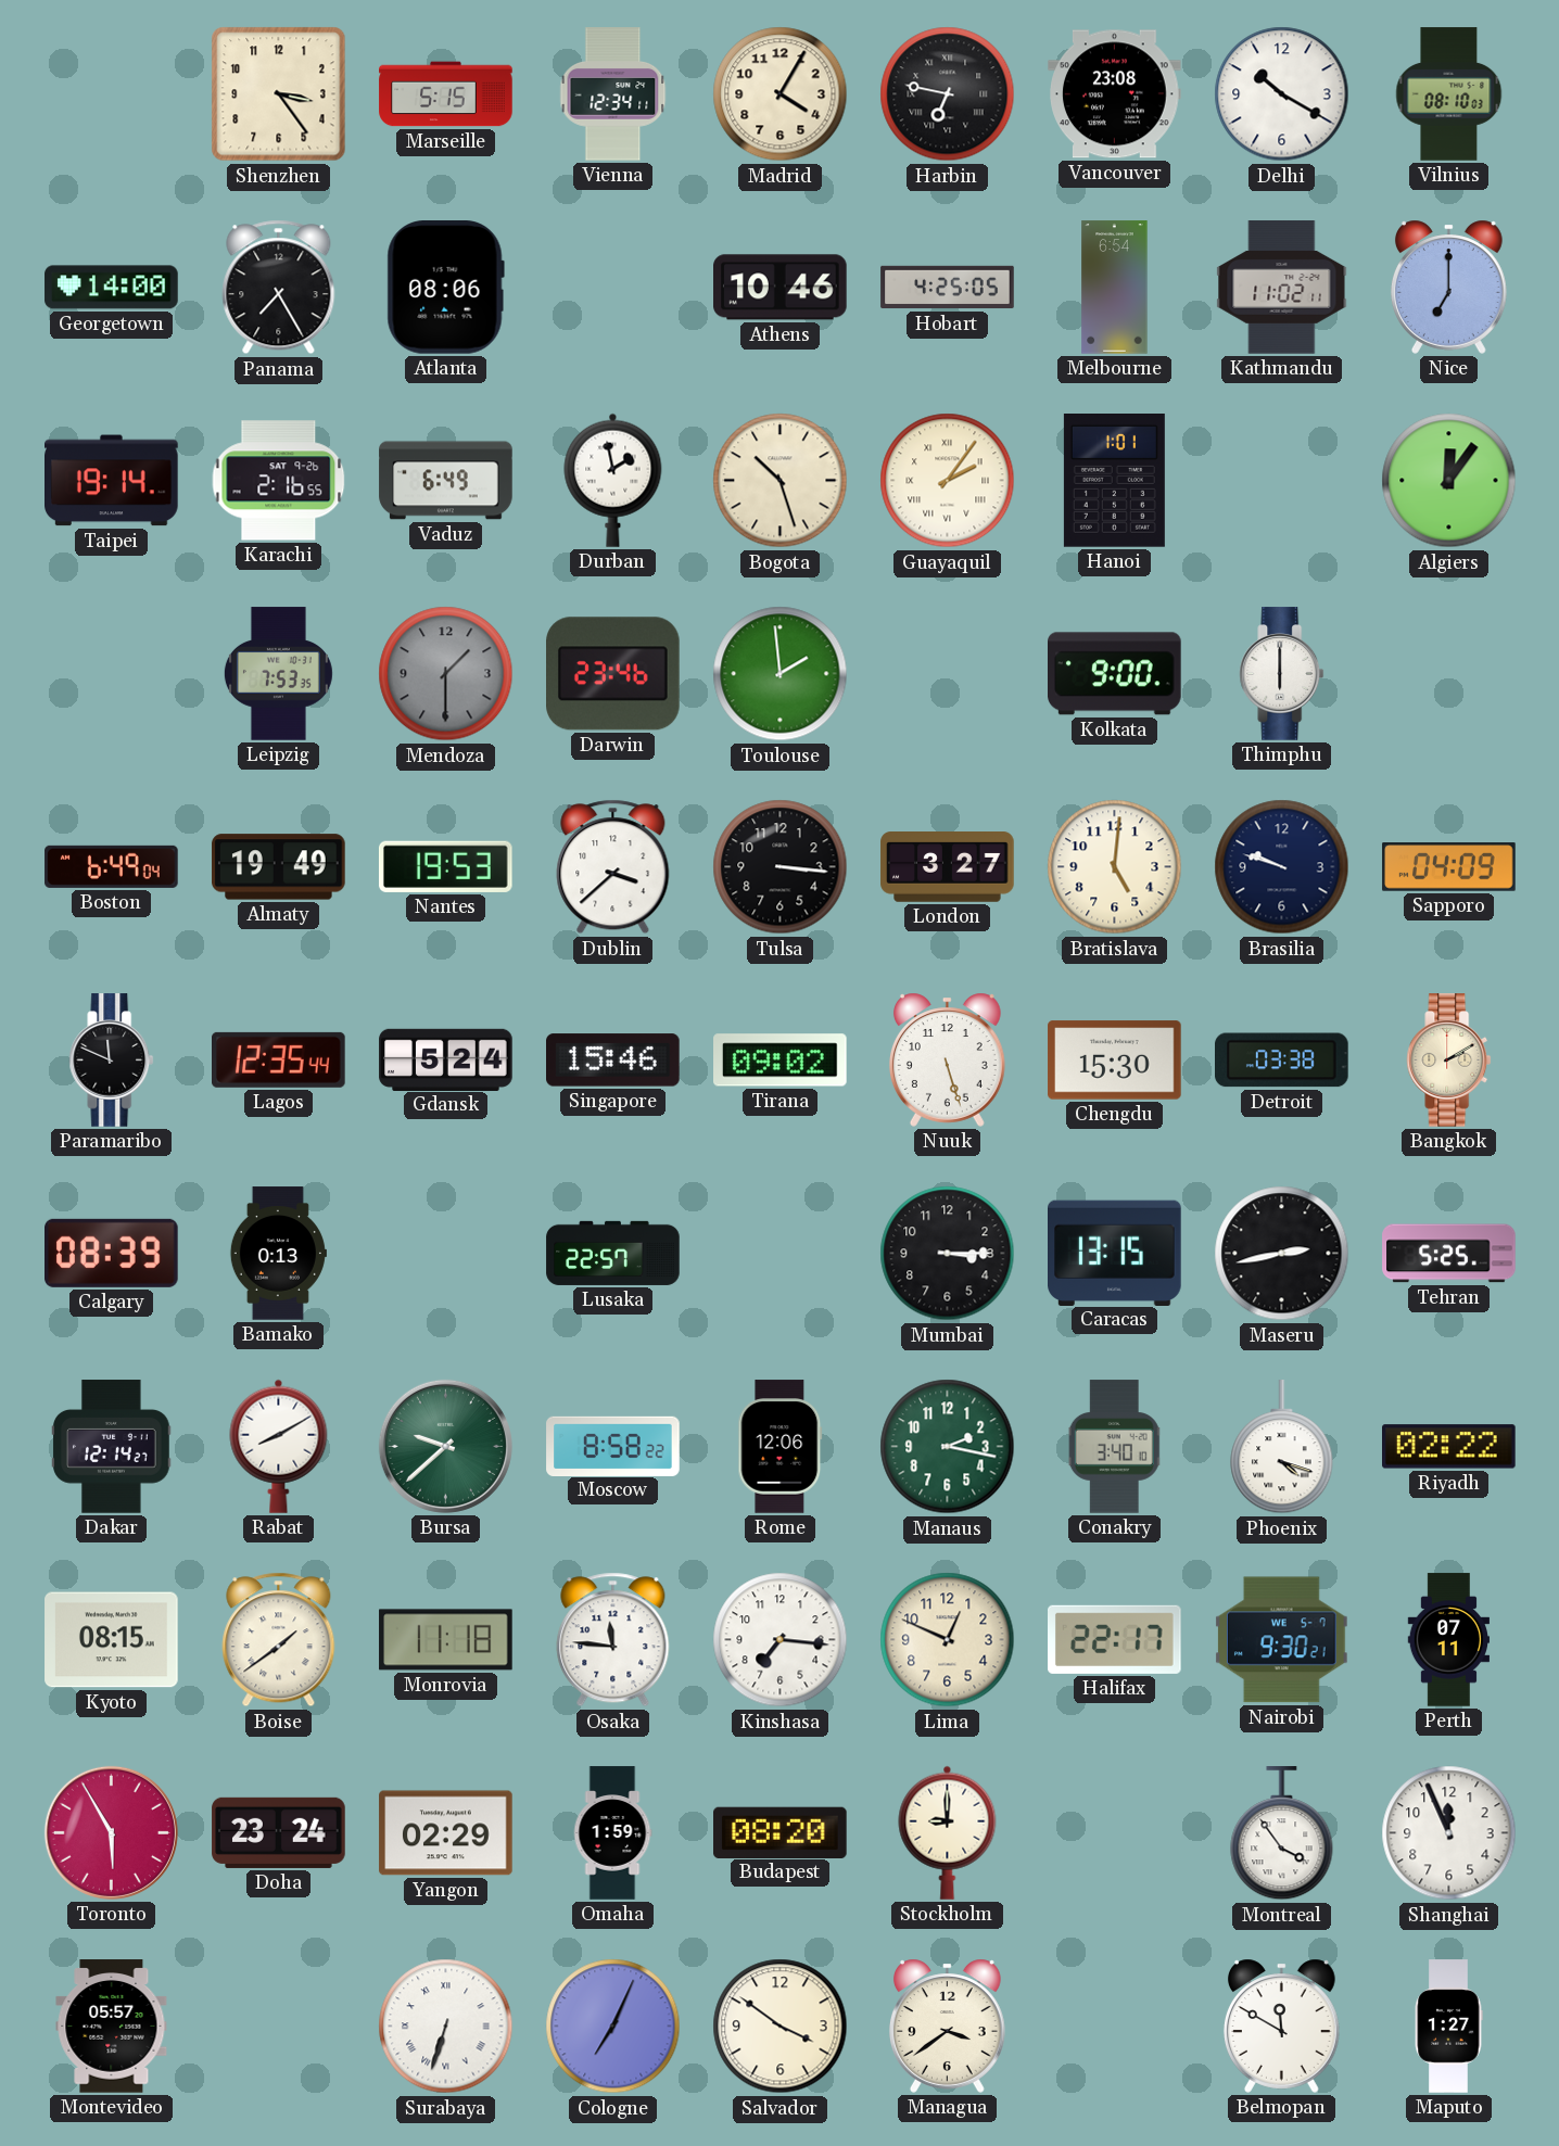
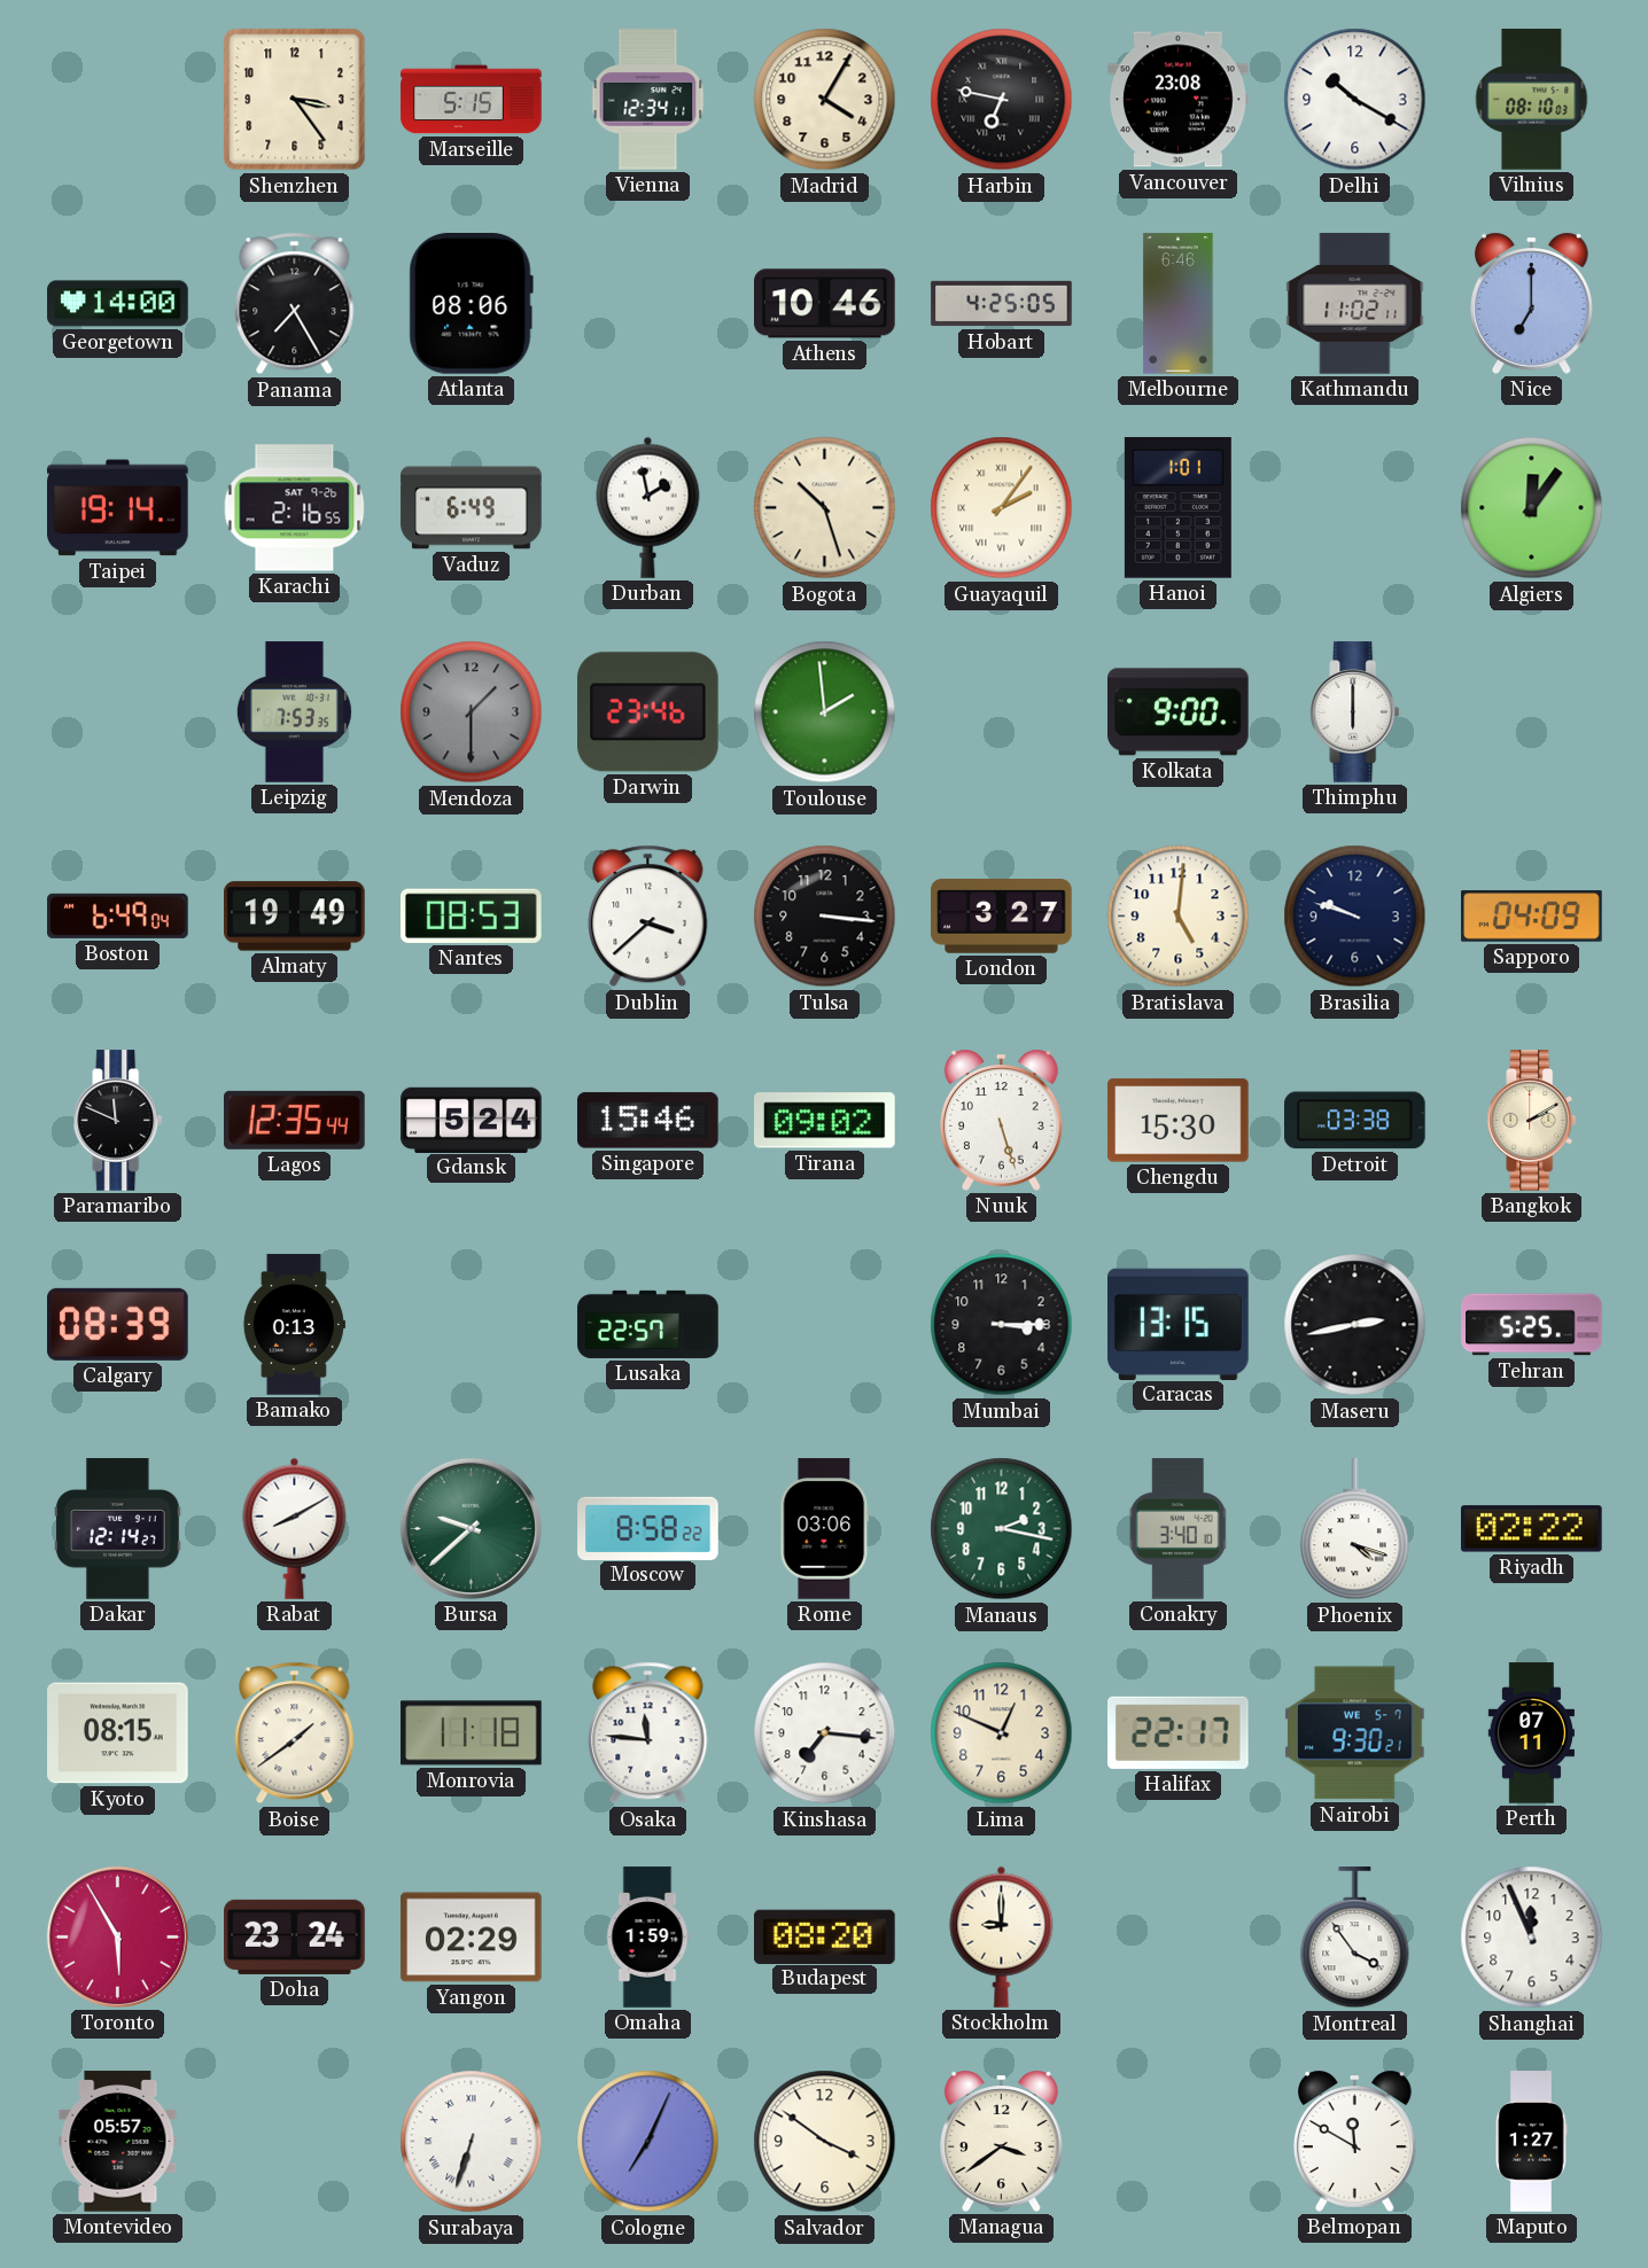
Melbourne: 6:54 -> 6:46
Nantes: 19:53 -> 08:53
Rome: 12:06 -> 03:06
